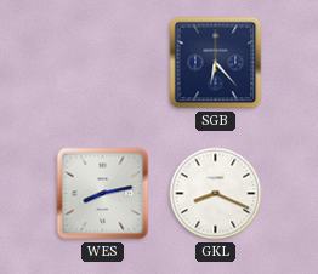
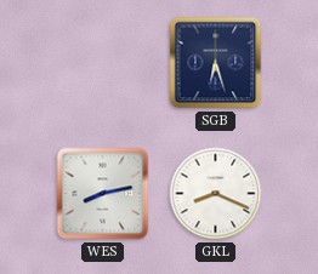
SGB: 6:23 -> 6:27
